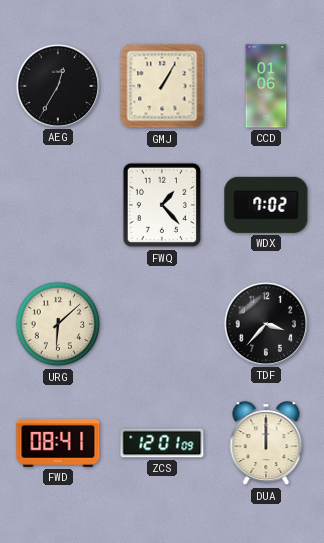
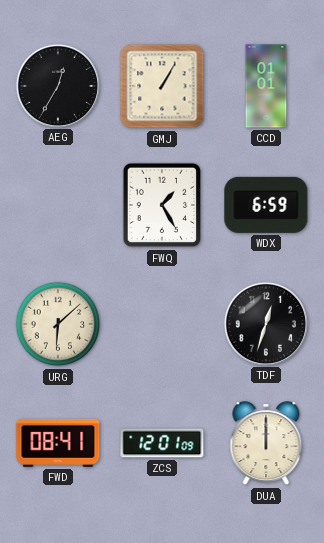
CCD: 01:06 -> 01:01
FWQ: 1:23 -> 1:25
WDX: 7:02 -> 6:59
TDF: 3:37 -> 12:33
